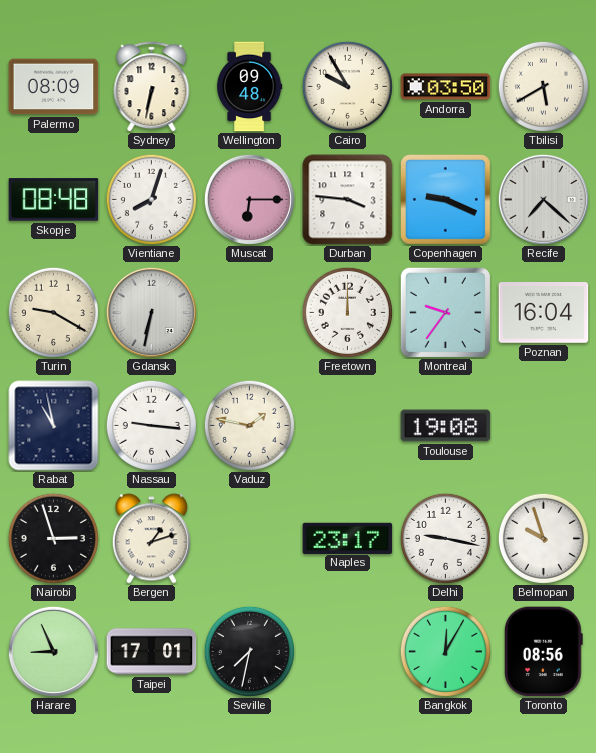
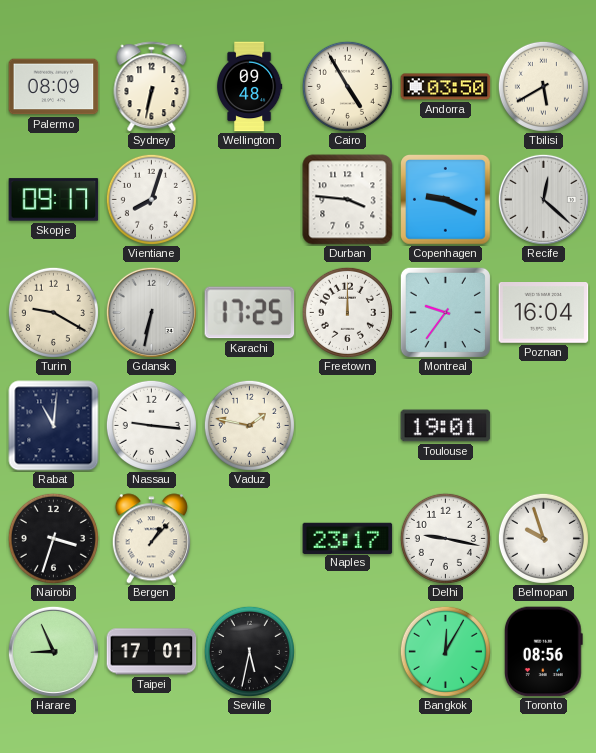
Cairo: 9:55 -> 4:55
Skopje: 08:48 -> 09:17
Muscat: 6:15 -> none
Recife: 7:22 -> 12:22
Karachi: none -> 17:25
Rabat: 10:58 -> 11:01
Toulouse: 19:08 -> 19:01
Nairobi: 2:57 -> 3:33
Bergen: 1:12 -> 1:07
Seville: 7:32 -> 5:32
